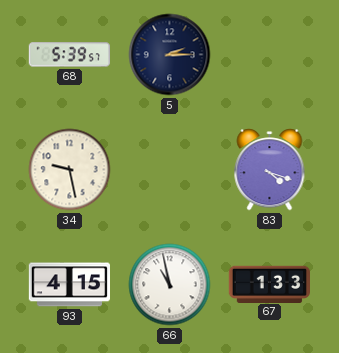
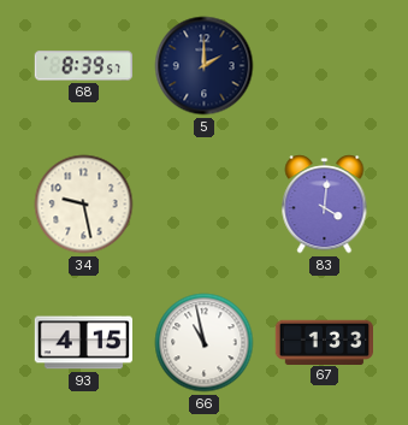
68: 5:39 -> 8:39
5: 2:15 -> 2:00
83: 4:18 -> 4:01
